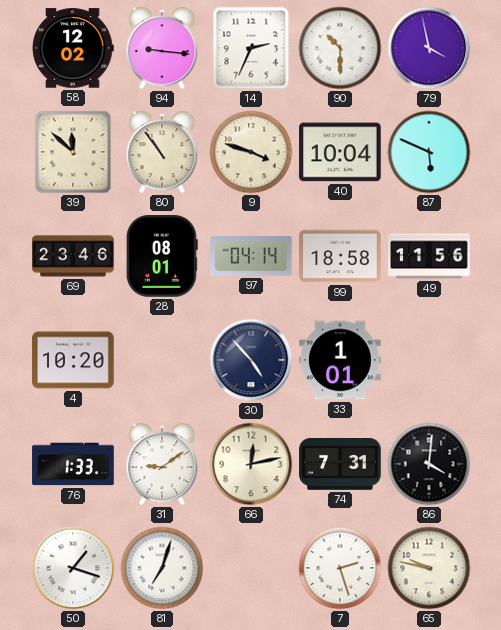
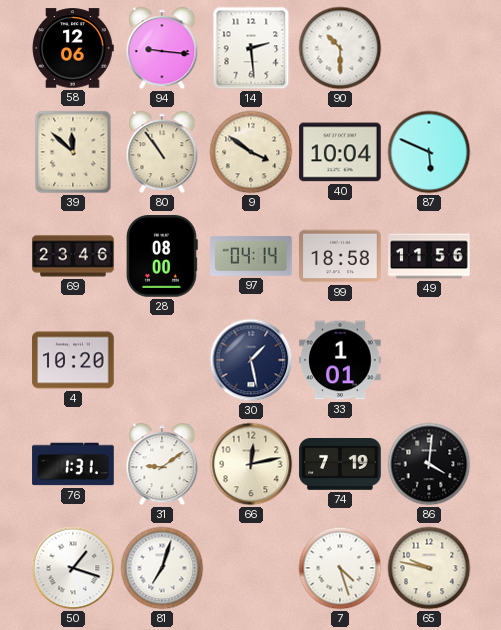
58: 12:02 -> 12:06
14: 2:34 -> 2:29
79: 3:58 -> none
9: 3:48 -> 3:51
28: 08:01 -> 08:00
30: 4:53 -> 1:28
76: 1:33 -> 1:31
74: 7:31 -> 7:19
7: 2:27 -> 4:27
